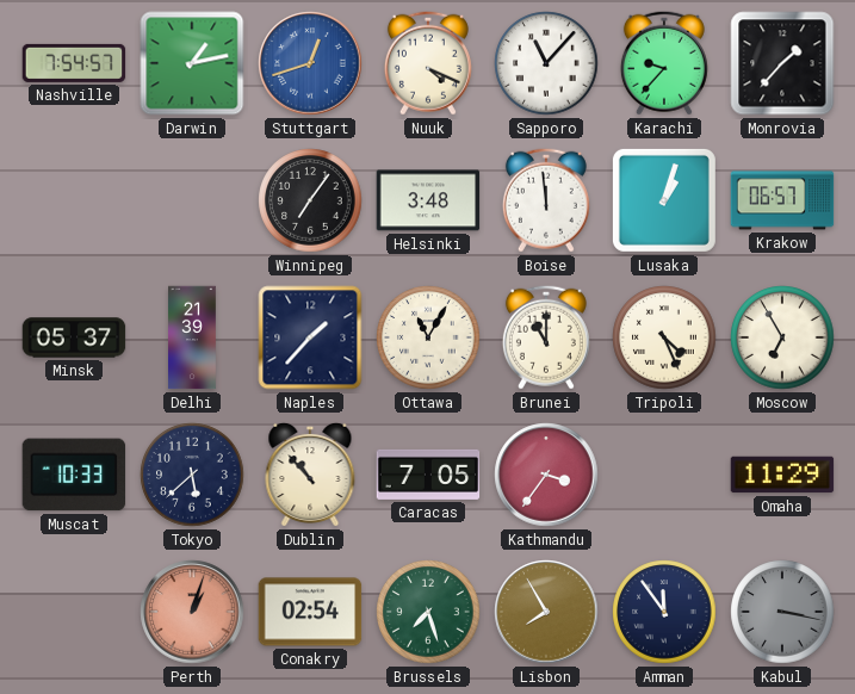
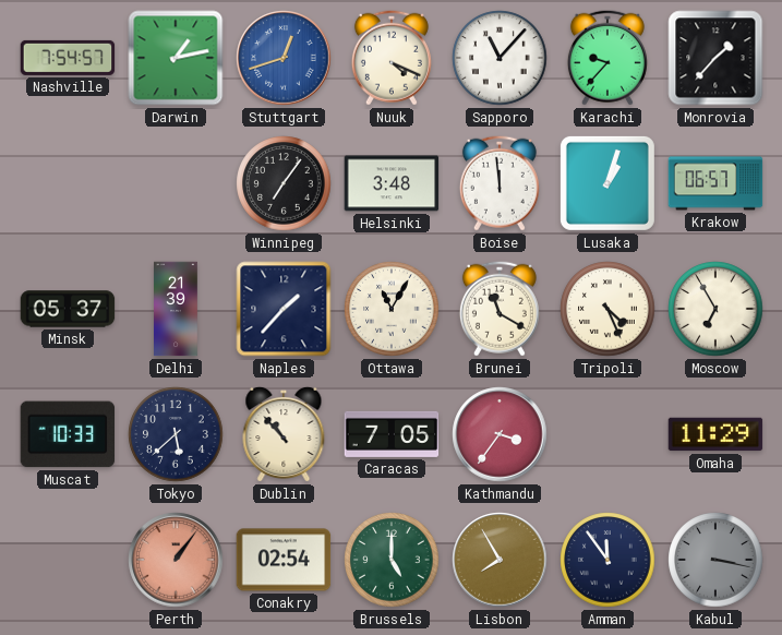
Brunei: 11:00 -> 11:20
Perth: 1:03 -> 1:06
Brussels: 7:27 -> 5:00
